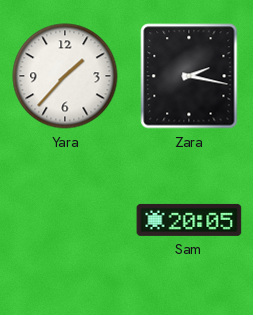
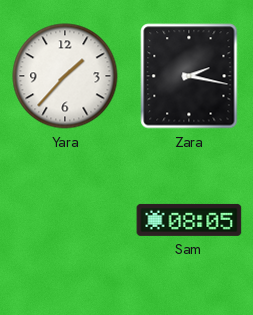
Sam: 20:05 -> 08:05
